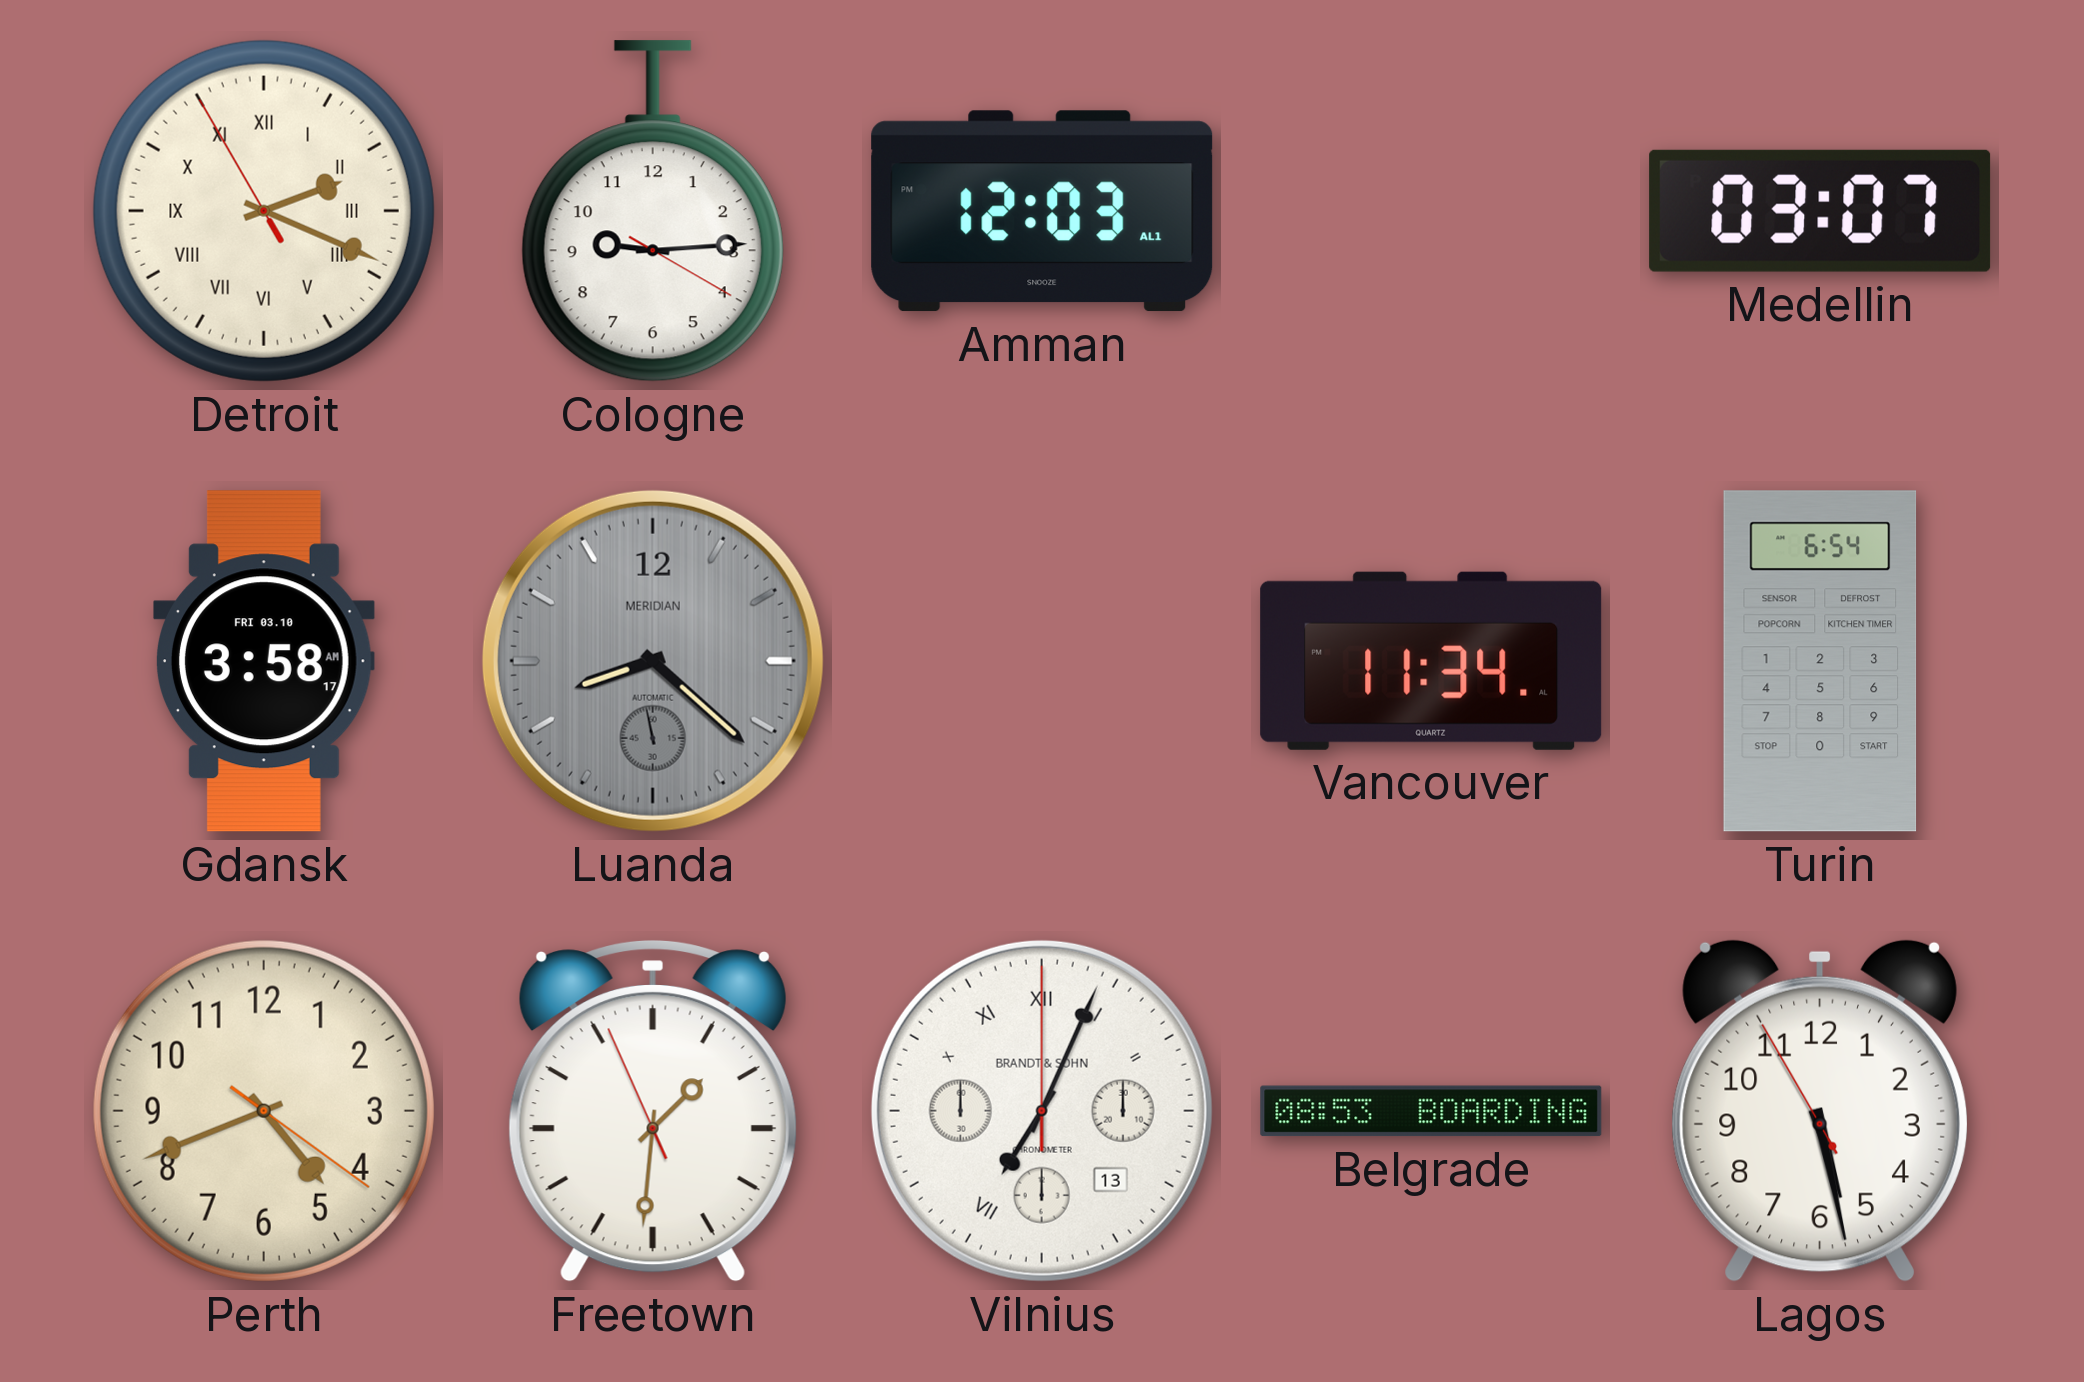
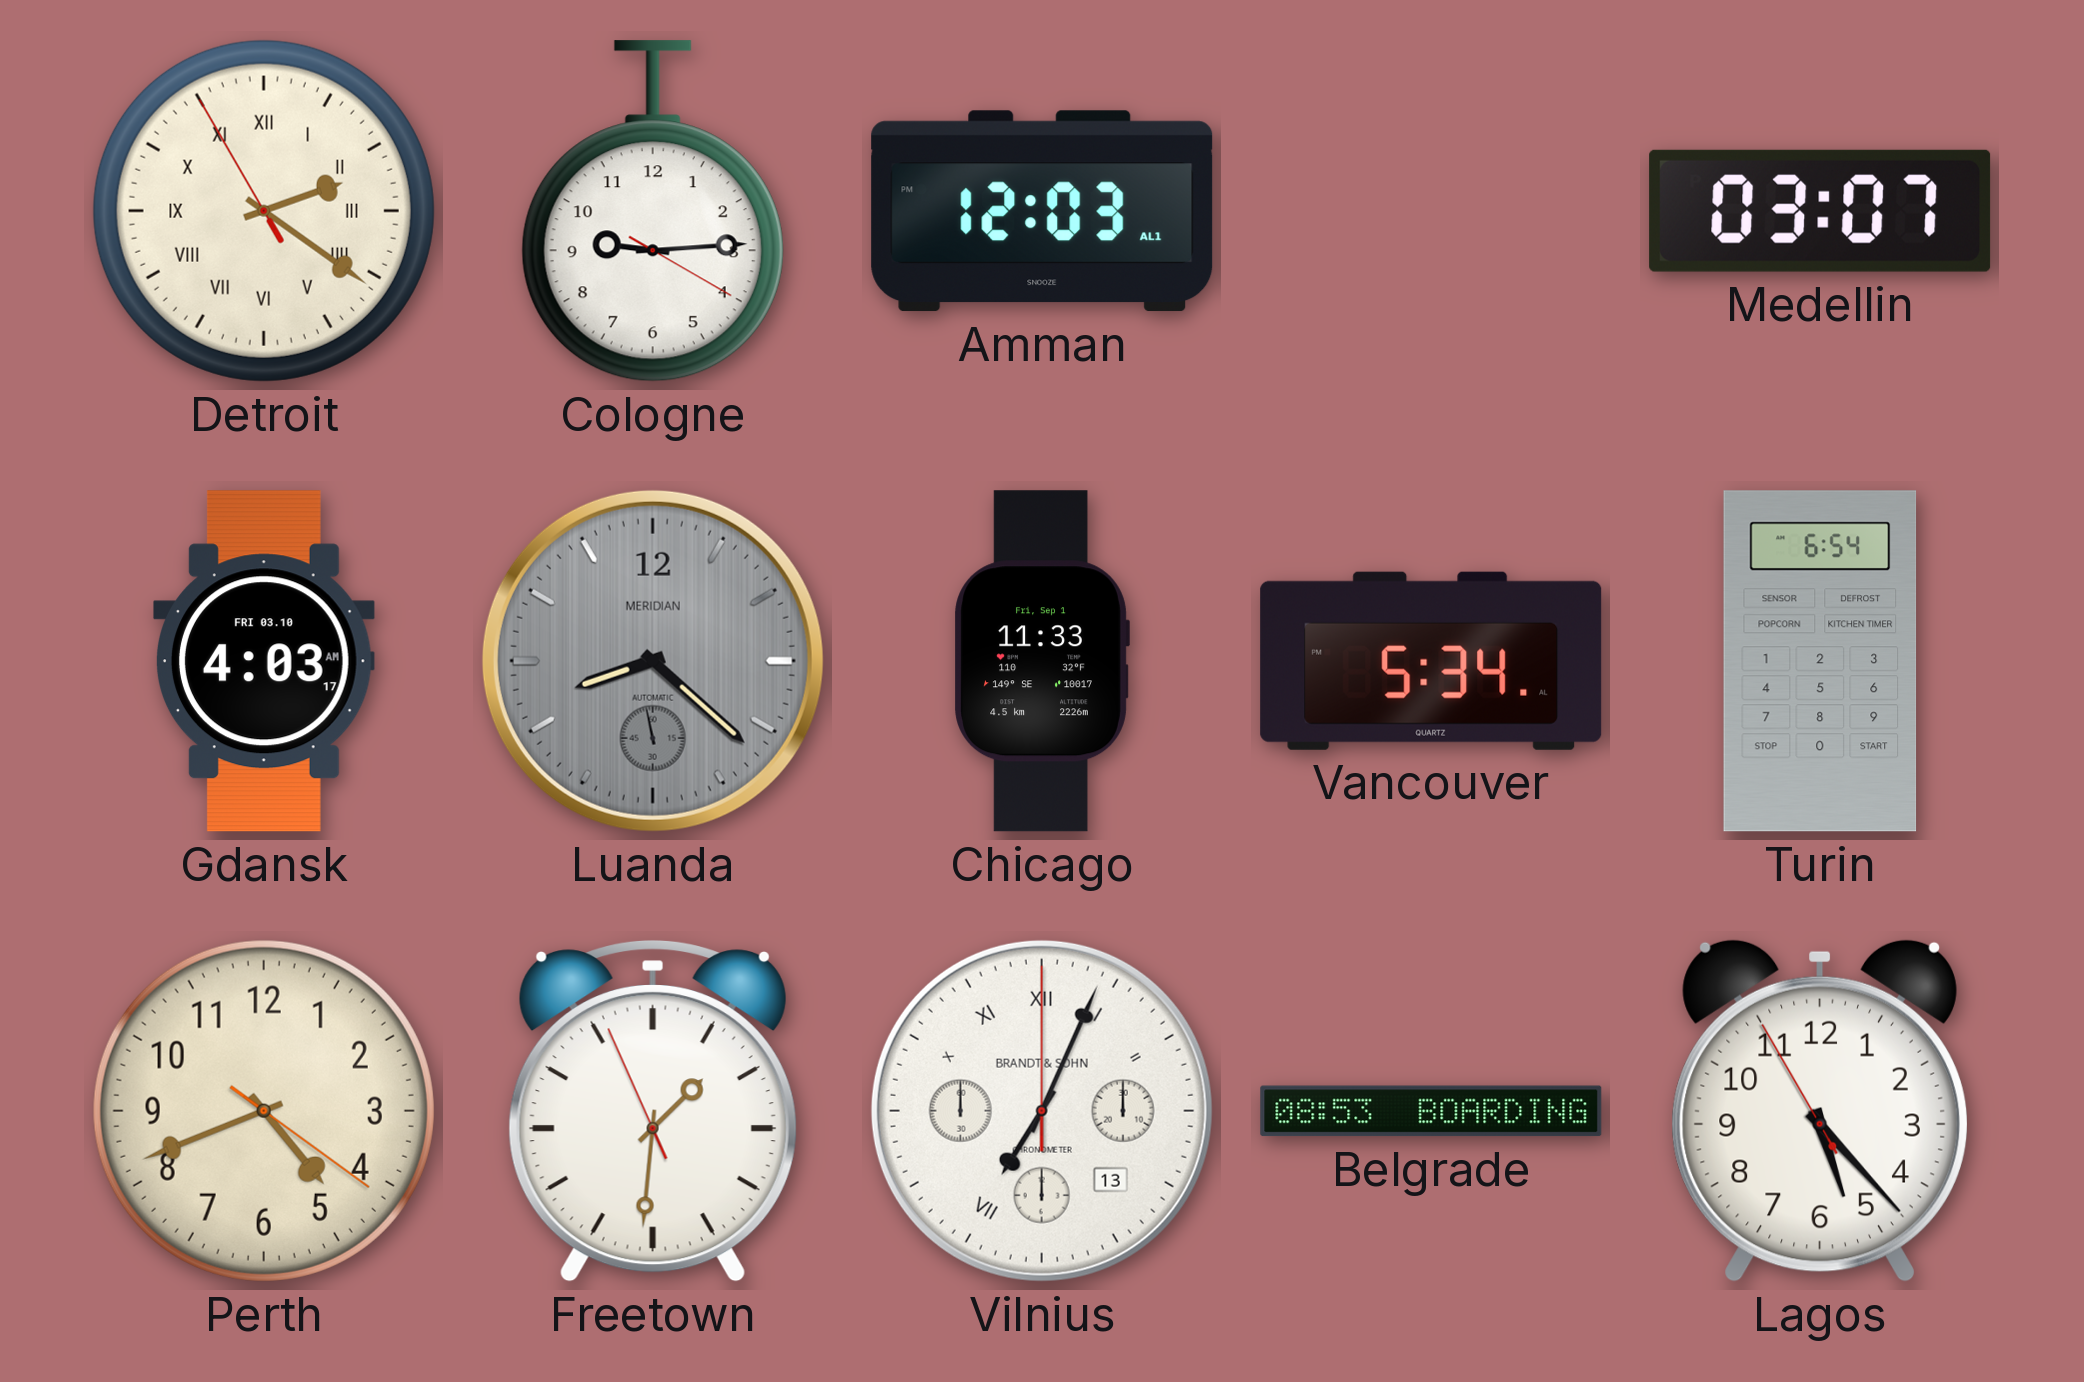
Detroit: 2:18 -> 2:20
Gdansk: 3:58 -> 4:03
Chicago: none -> 11:33
Vancouver: 11:34 -> 5:34
Lagos: 5:27 -> 5:22
